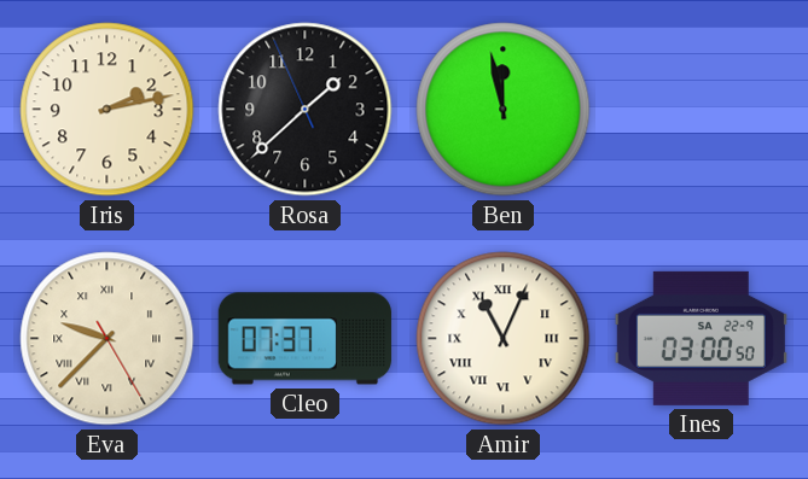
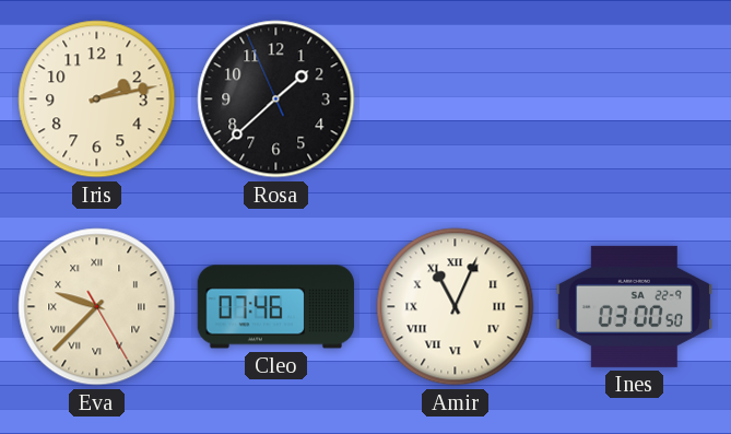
Ben: 11:58 -> none
Cleo: 07:37 -> 07:46
